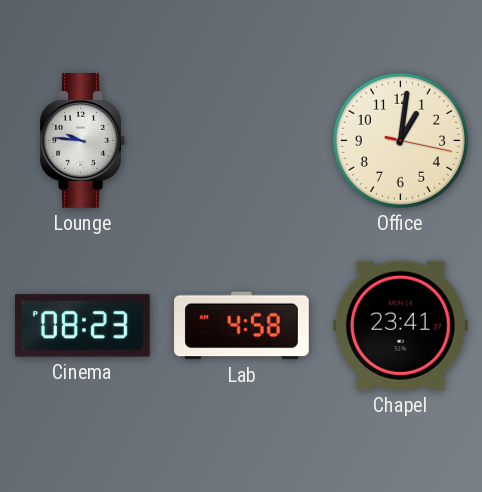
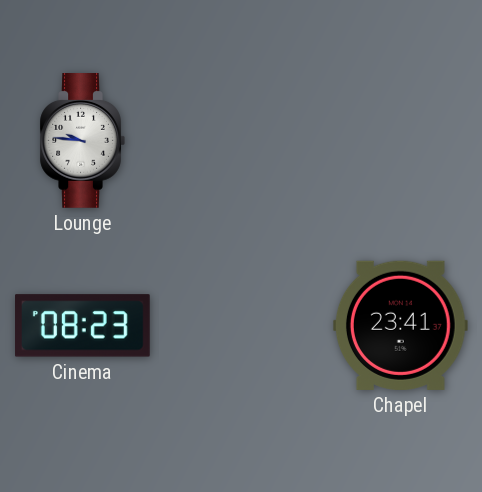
Office: 1:01 -> none
Lab: 4:58 -> none
